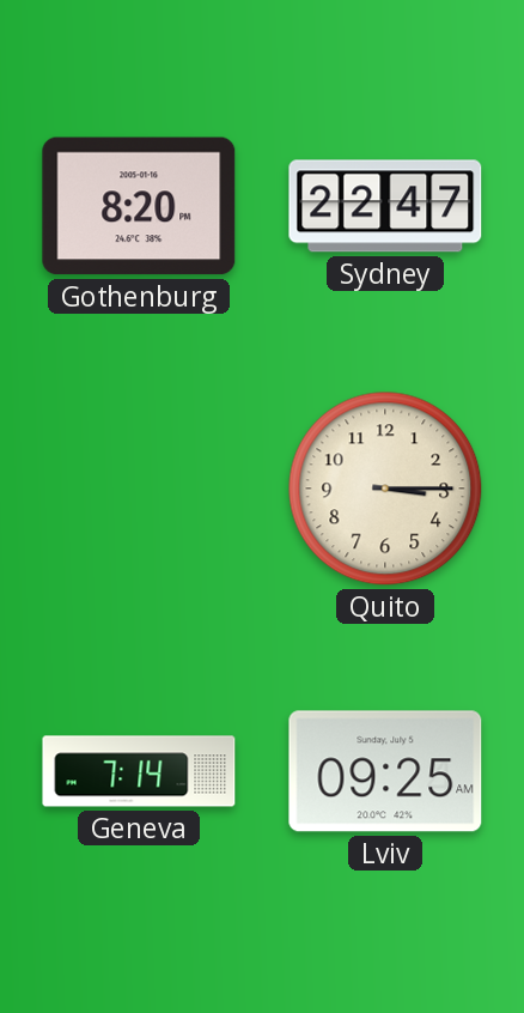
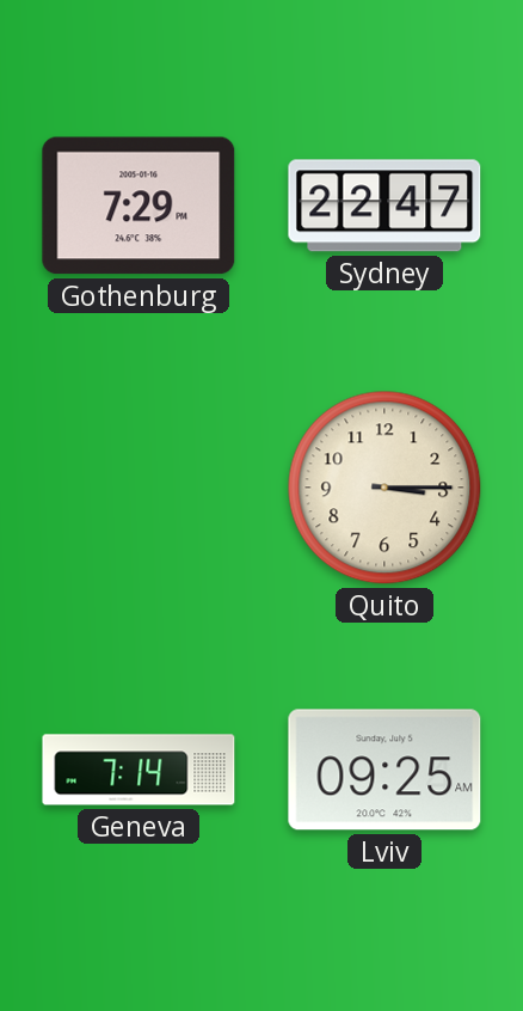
Gothenburg: 8:20 -> 7:29
